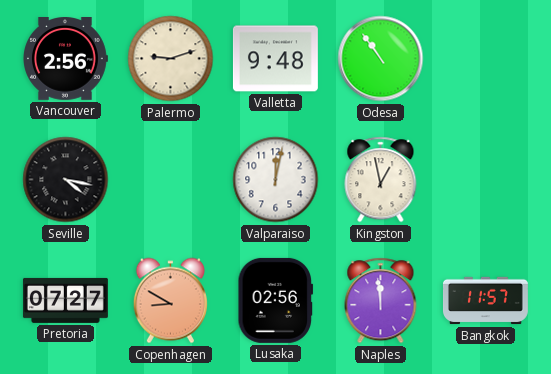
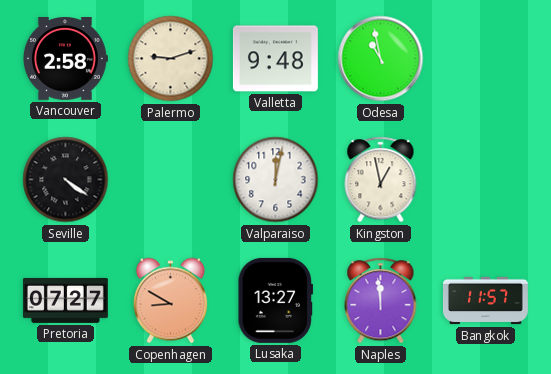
Vancouver: 2:56 -> 2:58
Odesa: 10:54 -> 10:58
Seville: 4:17 -> 4:21
Lusaka: 02:56 -> 13:27
